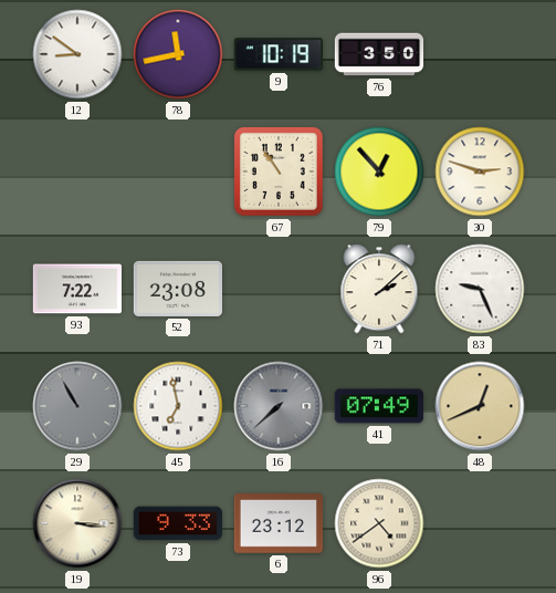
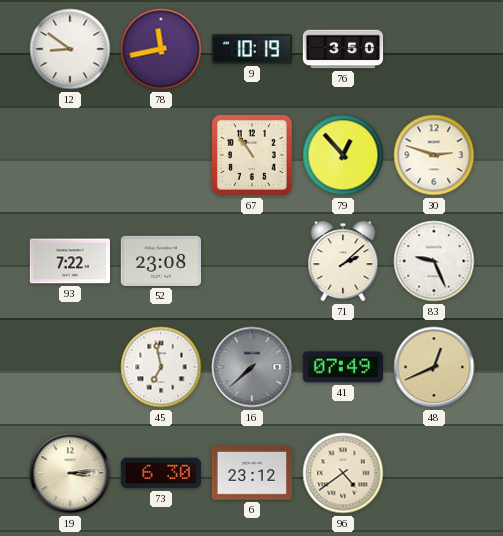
29: 10:55 -> none
19: 3:16 -> 3:14
73: 9:33 -> 6:30
